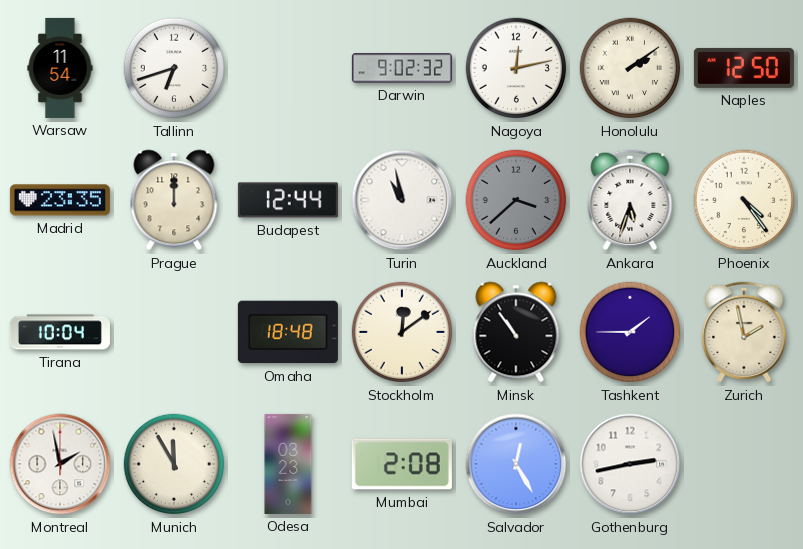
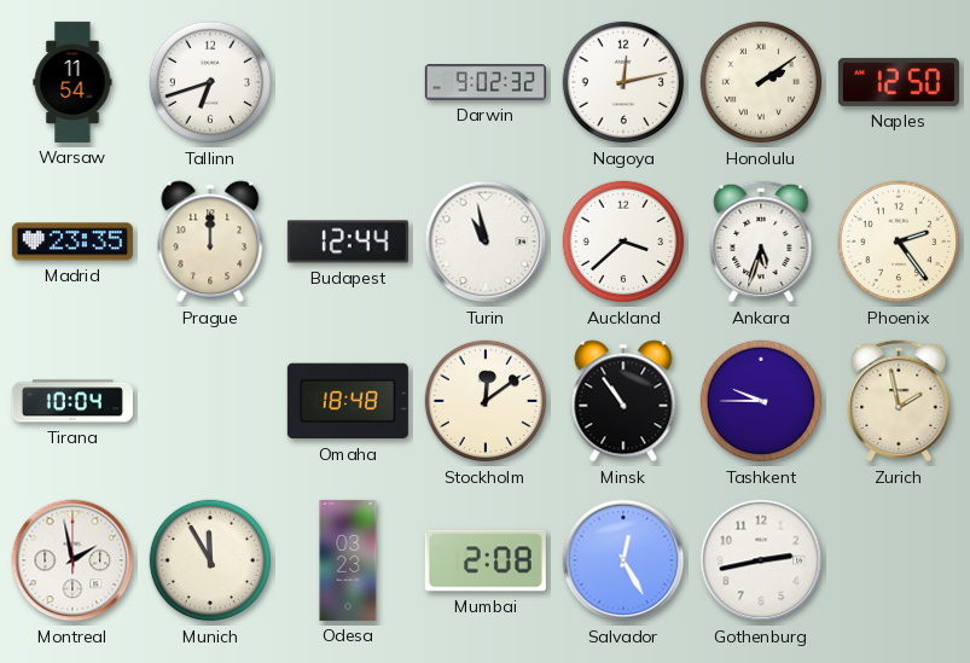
Auckland dial: grey -> white
Phoenix: 4:24 -> 2:24
Tashkent: 1:45 -> 9:45
